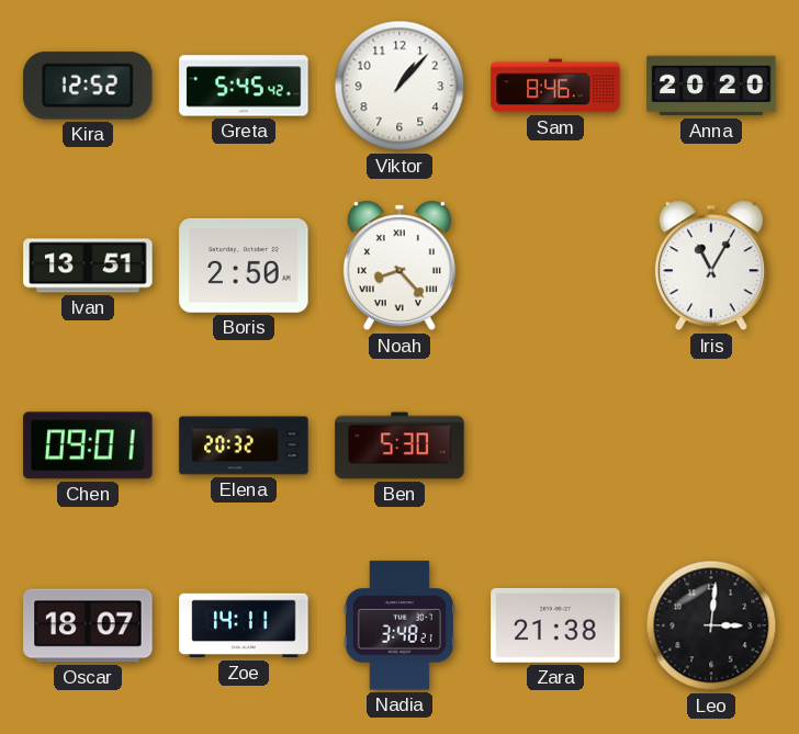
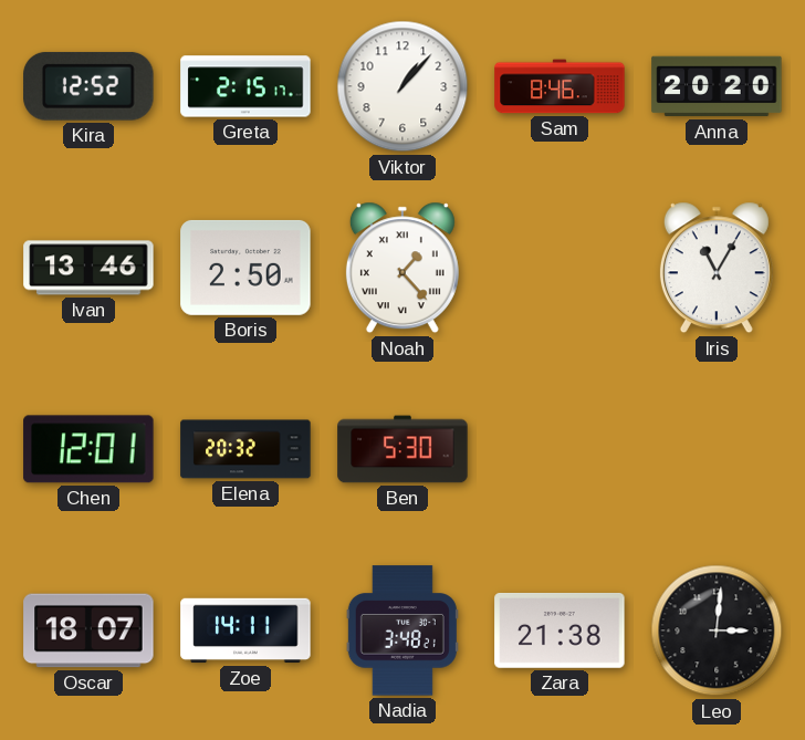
Greta: 5:45 -> 2:15
Ivan: 13:51 -> 13:46
Noah: 8:23 -> 1:23
Chen: 09:01 -> 12:01
